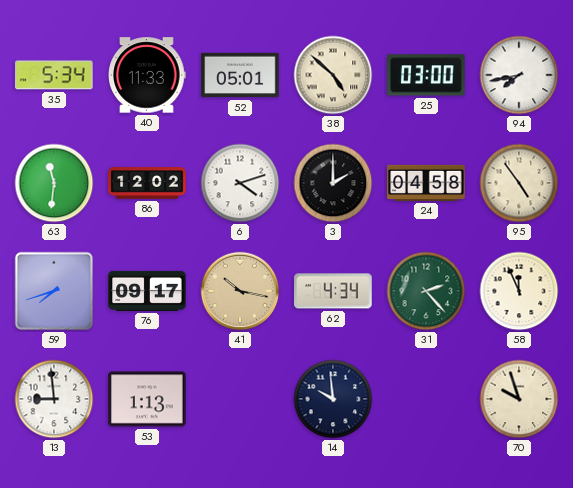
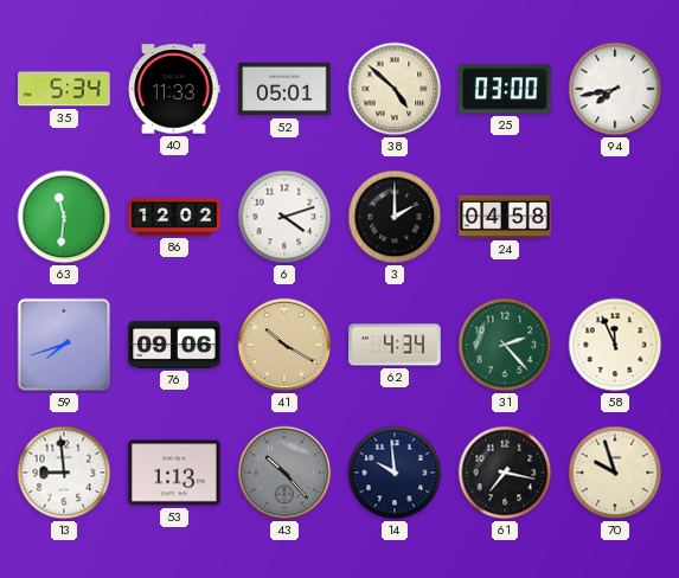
95: 4:54 -> none
76: 09:17 -> 09:06
41: 10:17 -> 10:20
43: none -> 10:23
61: none -> 7:17
